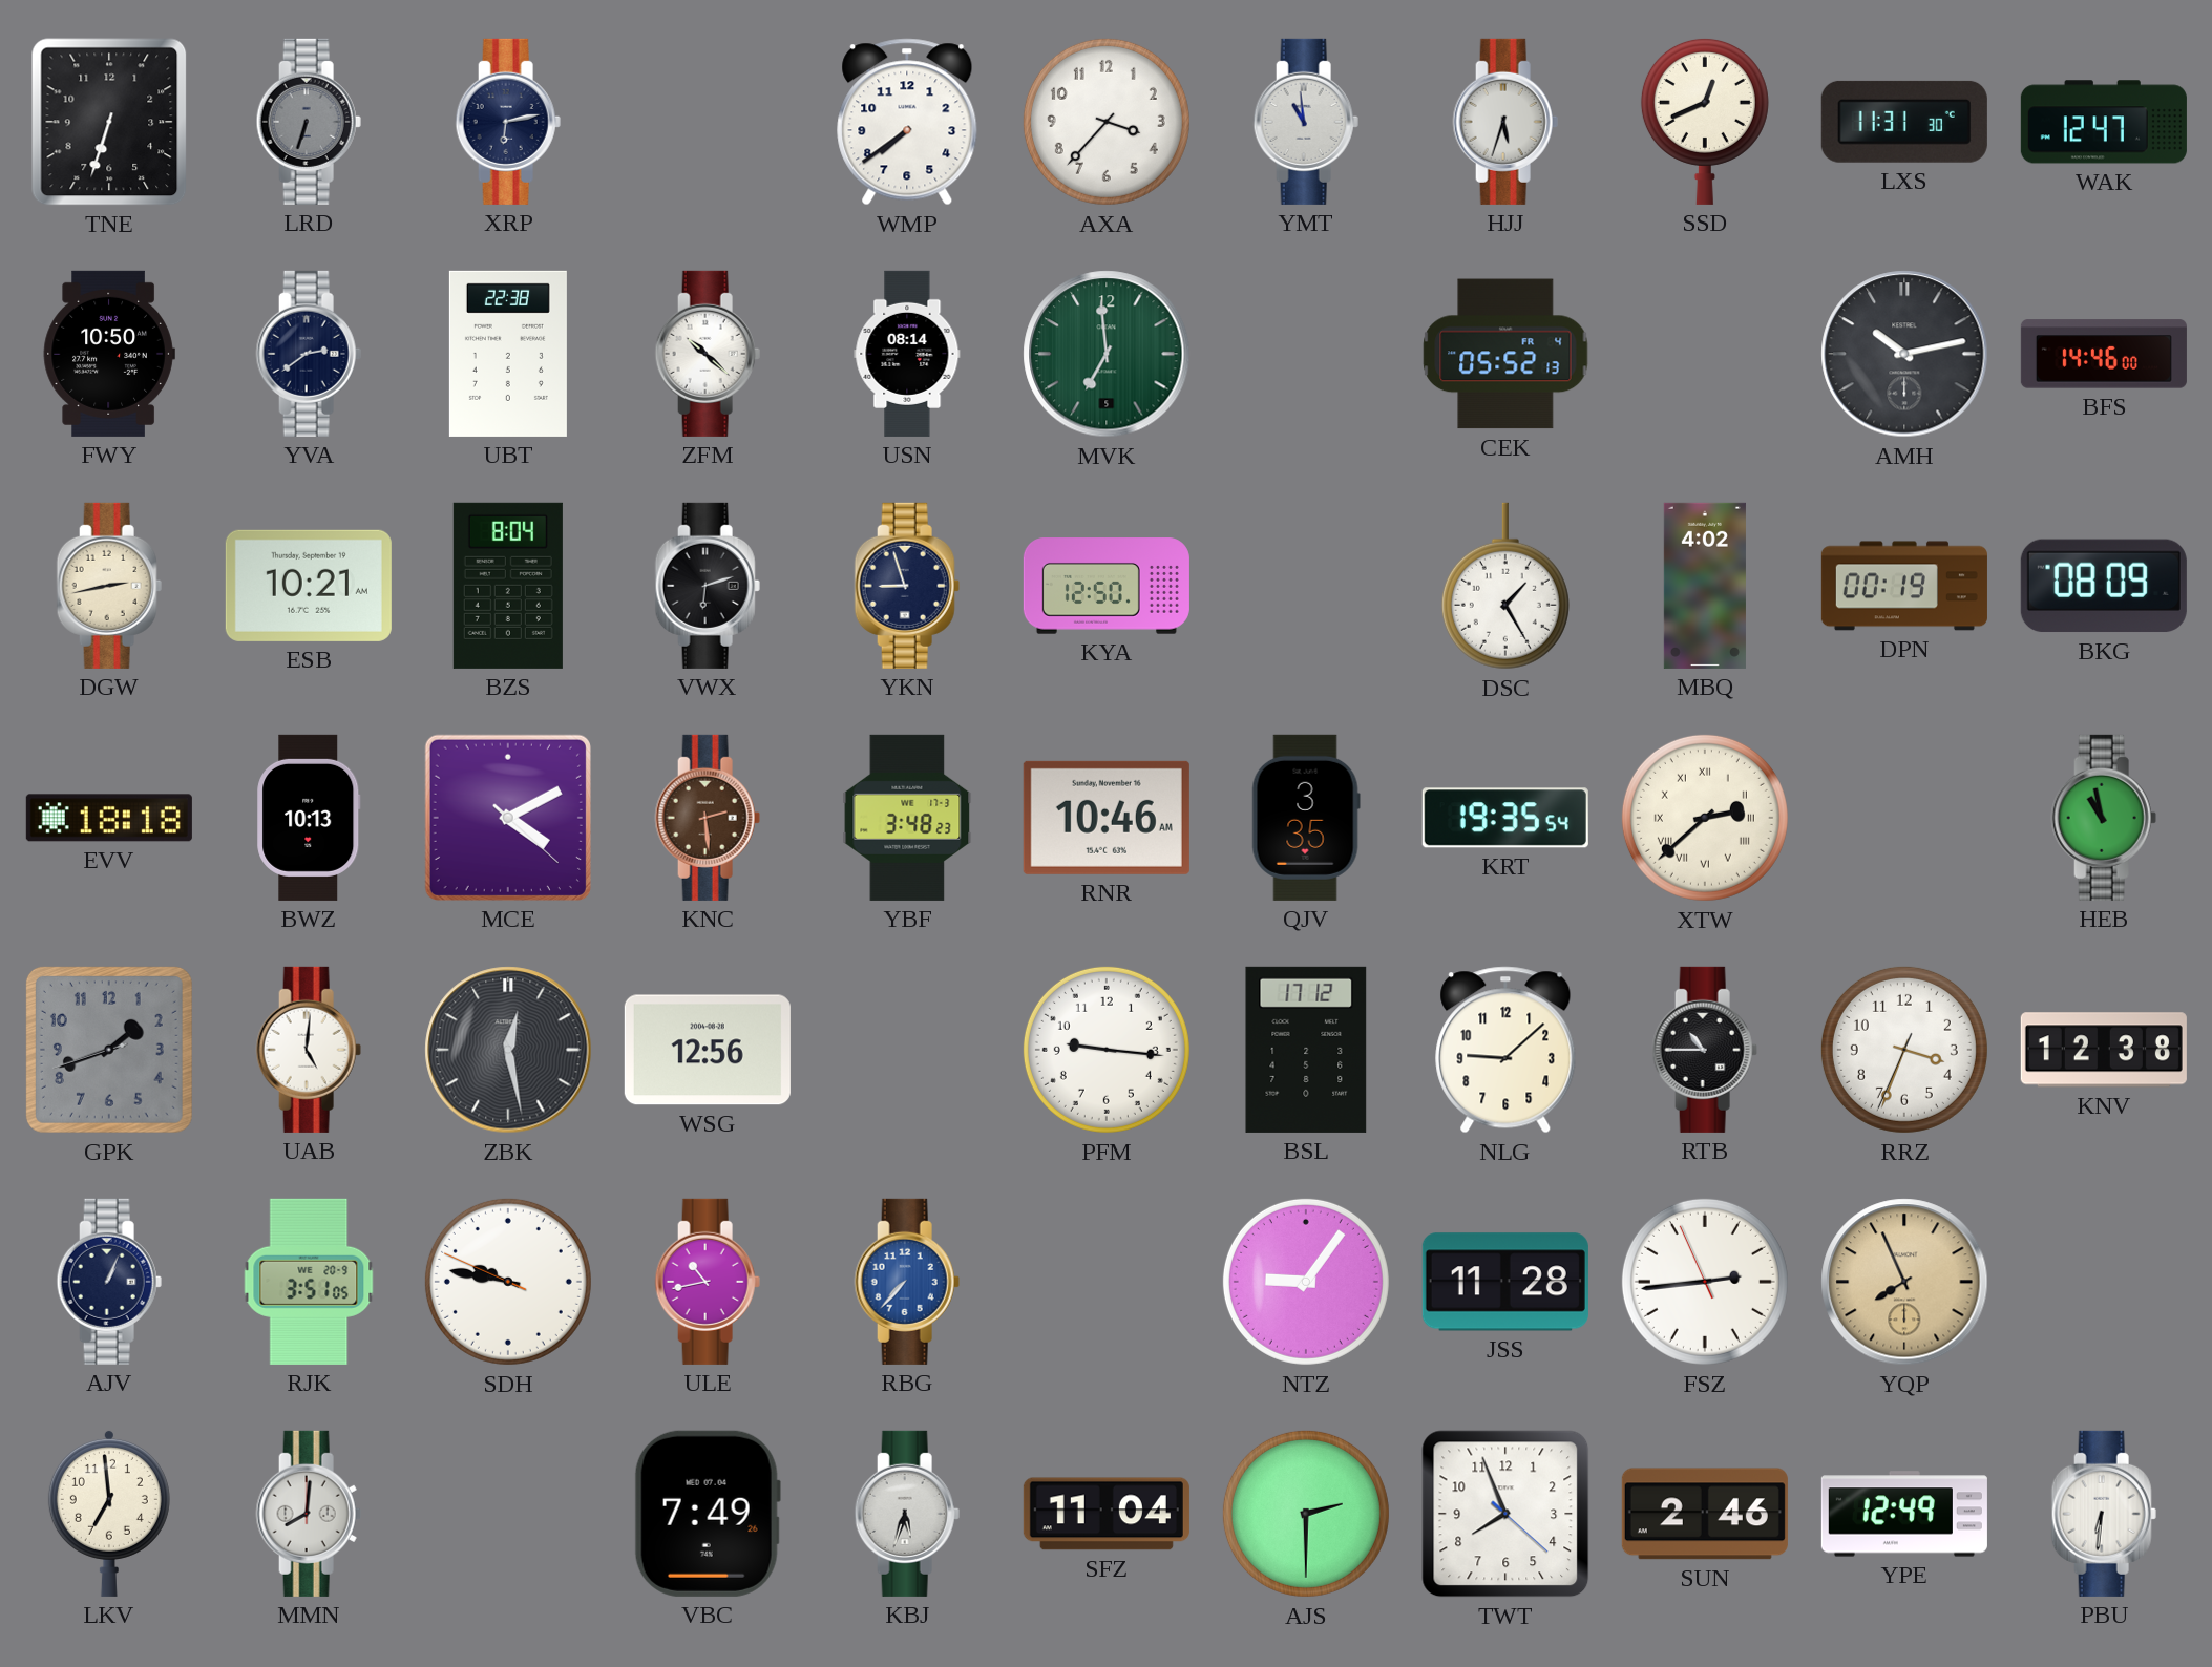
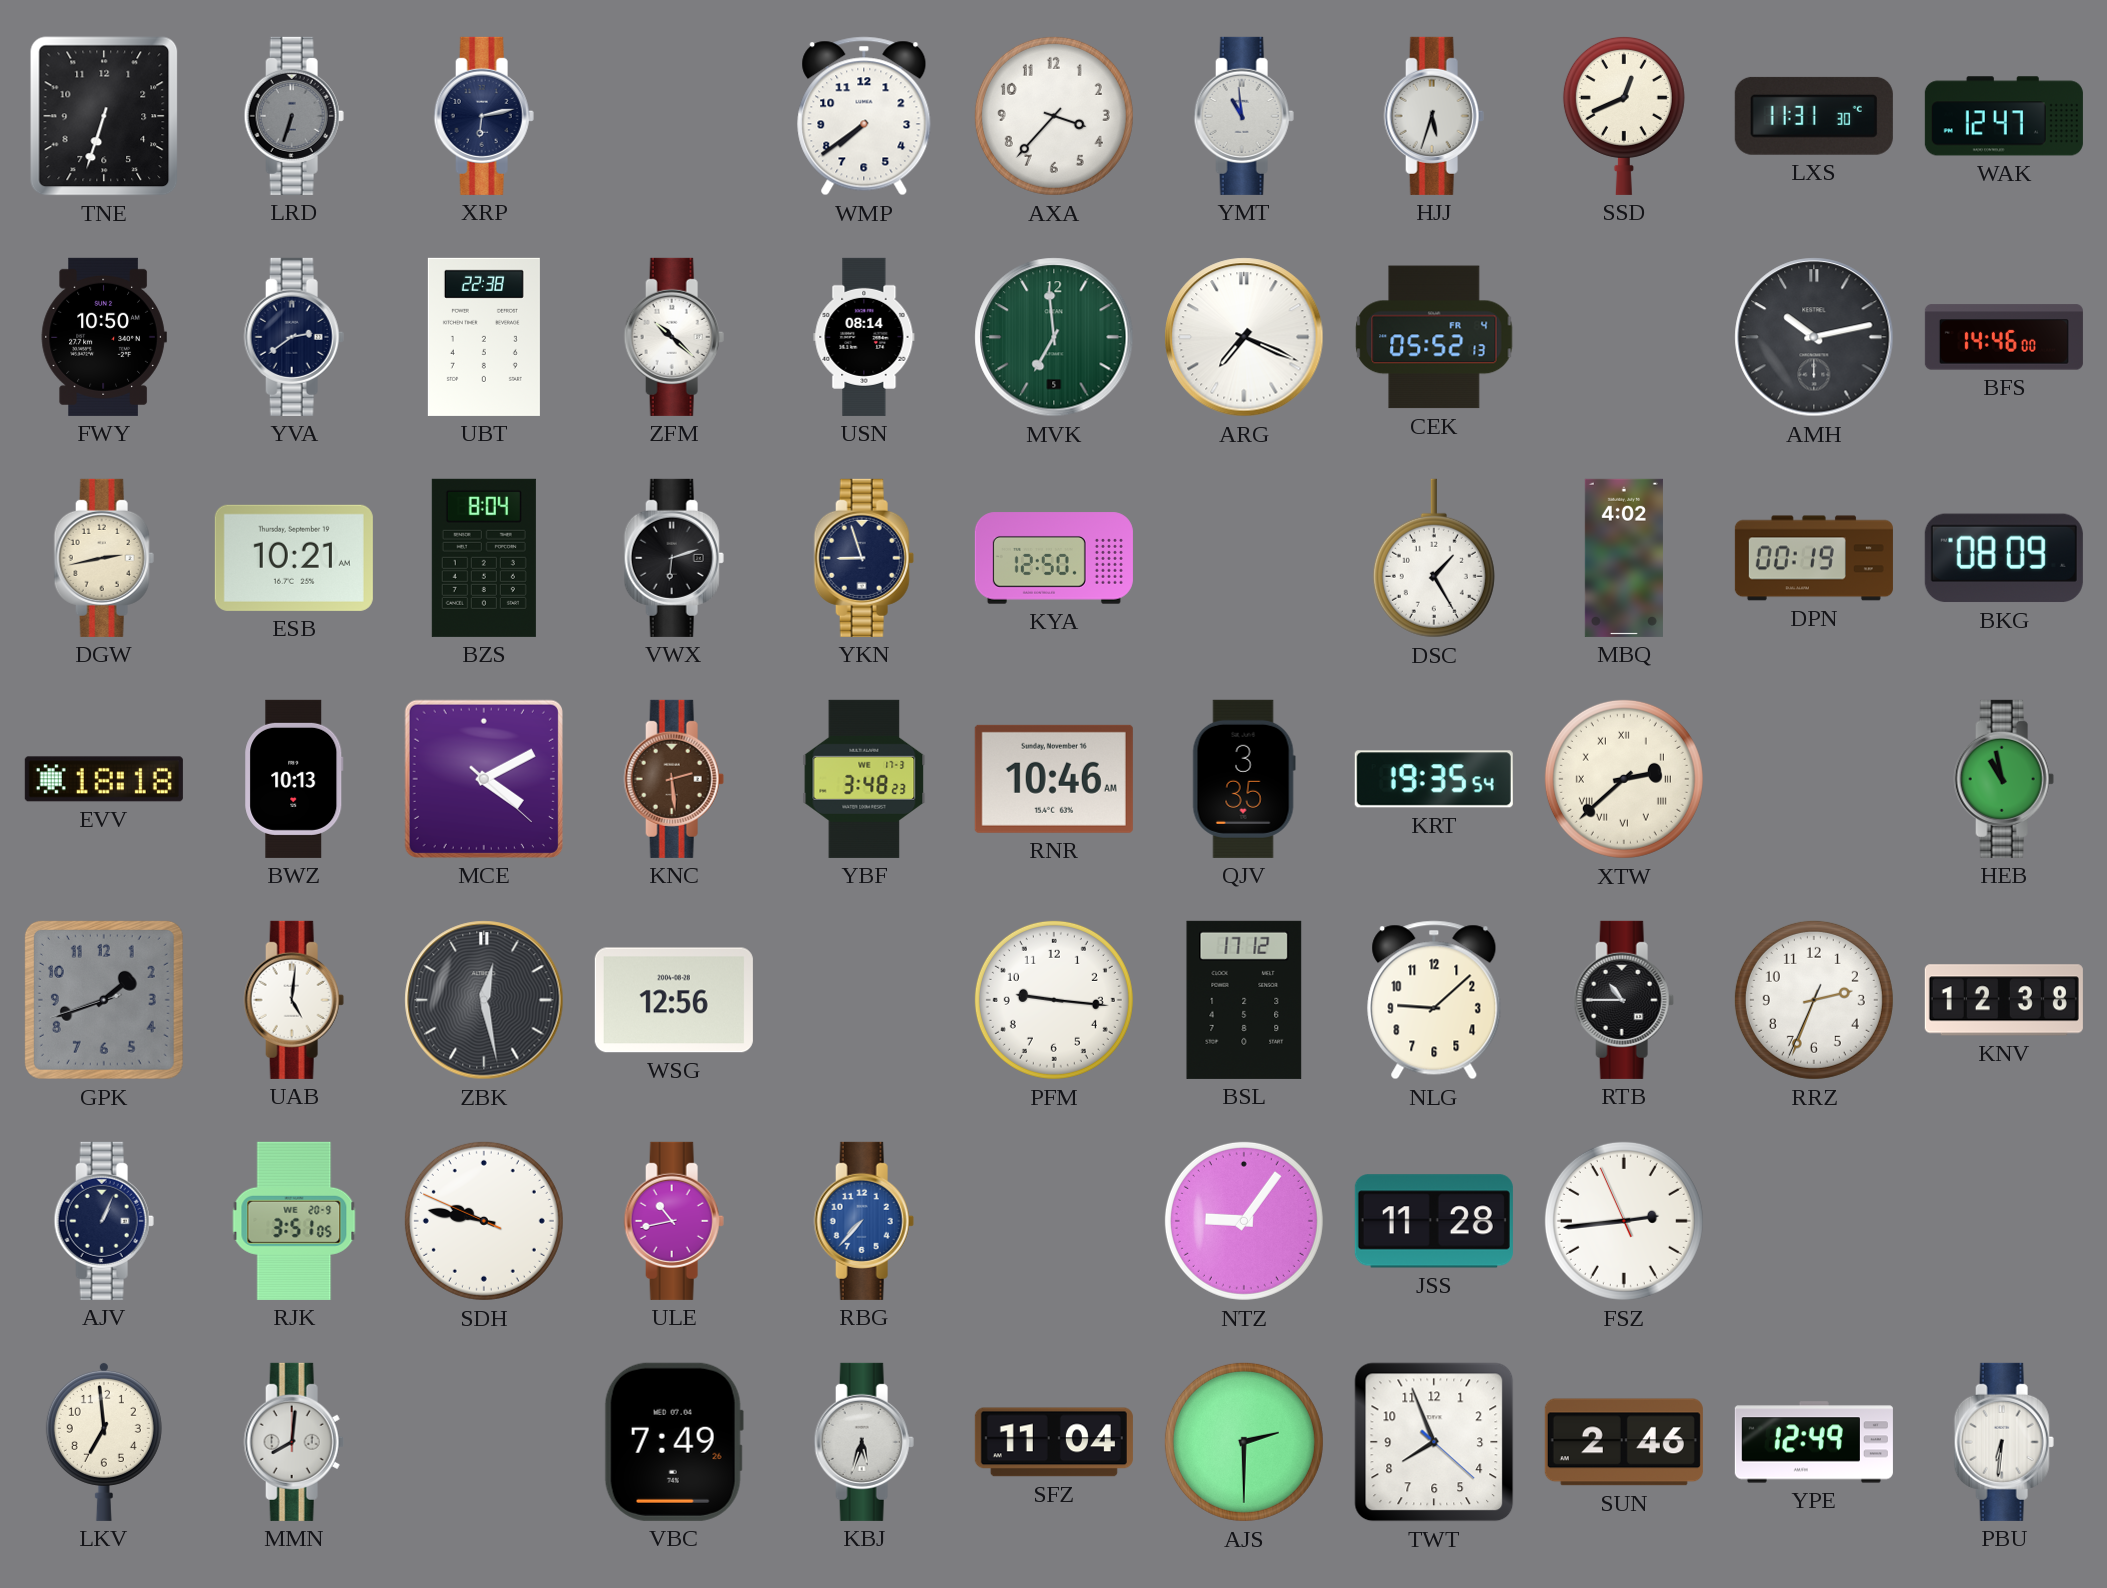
ARG: none -> 7:19
RRZ: 3:33 -> 2:33
YQP: 7:56 -> none
